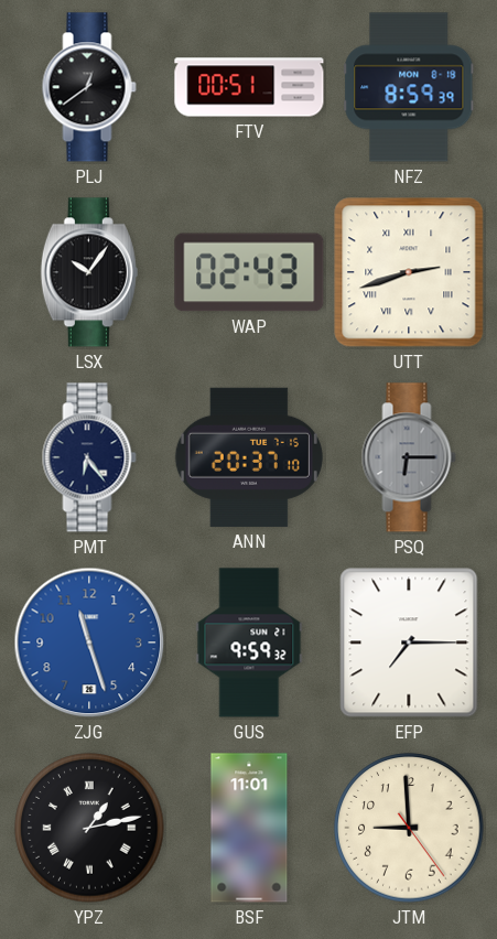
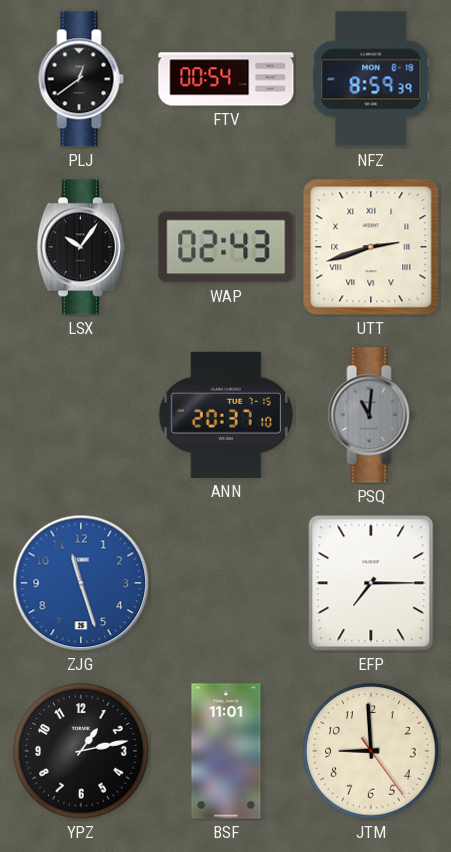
FTV: 00:51 -> 00:54
PMT: 6:24 -> none
PSQ: 6:15 -> 11:01
GUS: 9:59 -> none
YPZ numerals: Roman -> Arabic
